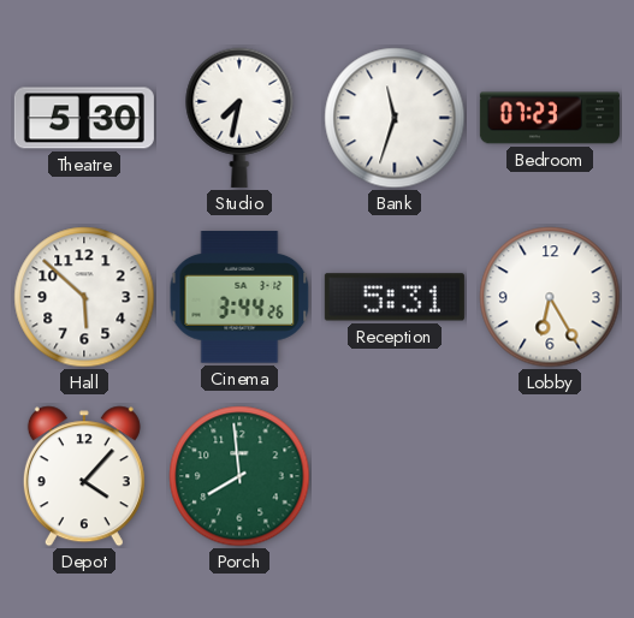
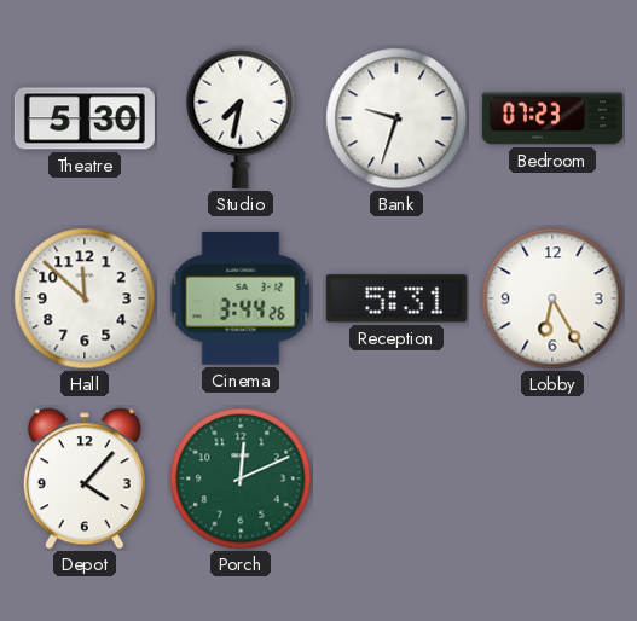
Bank: 11:33 -> 9:33
Hall: 5:52 -> 11:52
Porch: 7:59 -> 12:11
